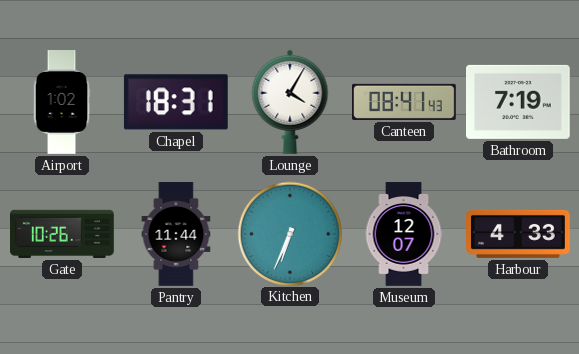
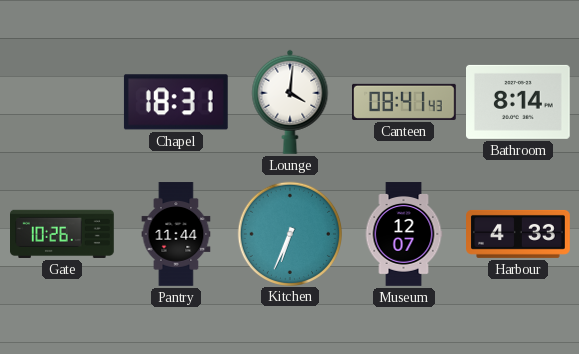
Airport: 1:02 -> none
Lounge: 4:05 -> 4:01
Bathroom: 7:19 -> 8:14
